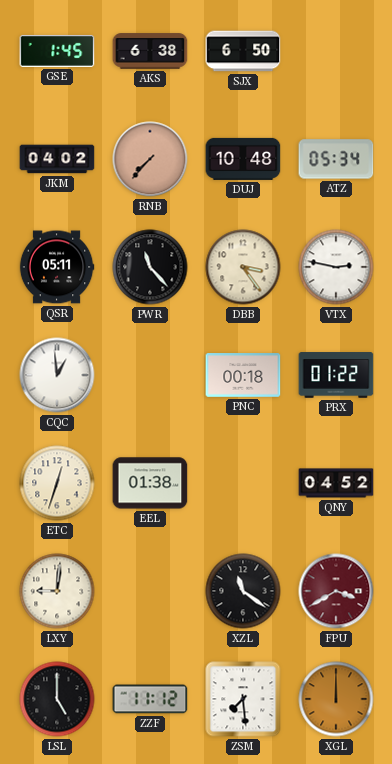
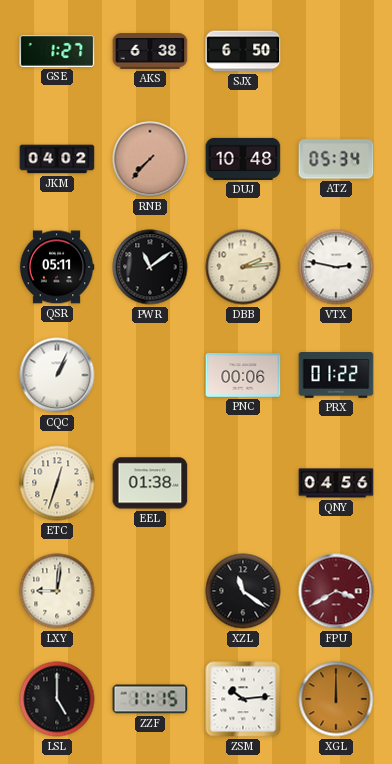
GSE: 1:45 -> 1:27
PWR: 11:23 -> 11:09
DBB: 3:24 -> 2:14
CQC: 12:59 -> 1:04
PNC: 00:18 -> 00:06
QNY: 04:52 -> 04:56
ZZF: 11:12 -> 11:15
ZSM: 7:29 -> 10:14
